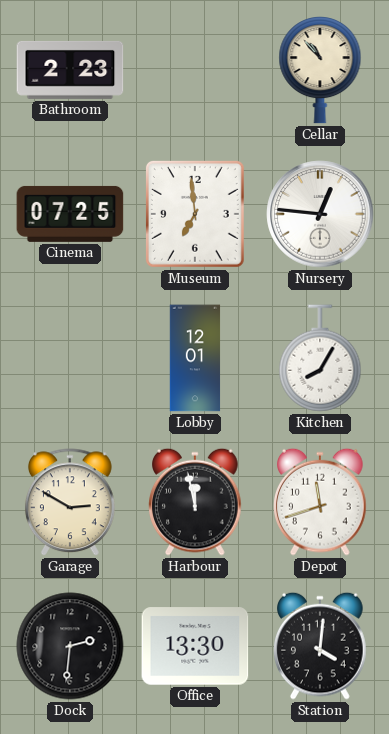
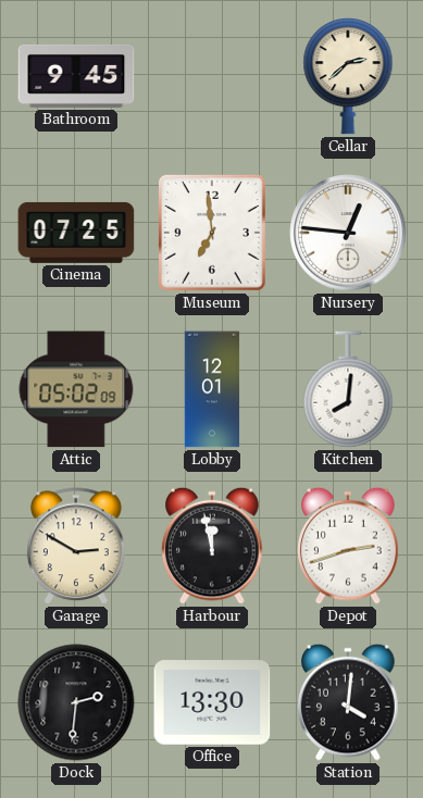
Bathroom: 2:23 -> 9:45
Cellar: 10:53 -> 2:38
Attic: none -> 05:02
Kitchen: 8:05 -> 8:01
Depot: 11:42 -> 2:42
